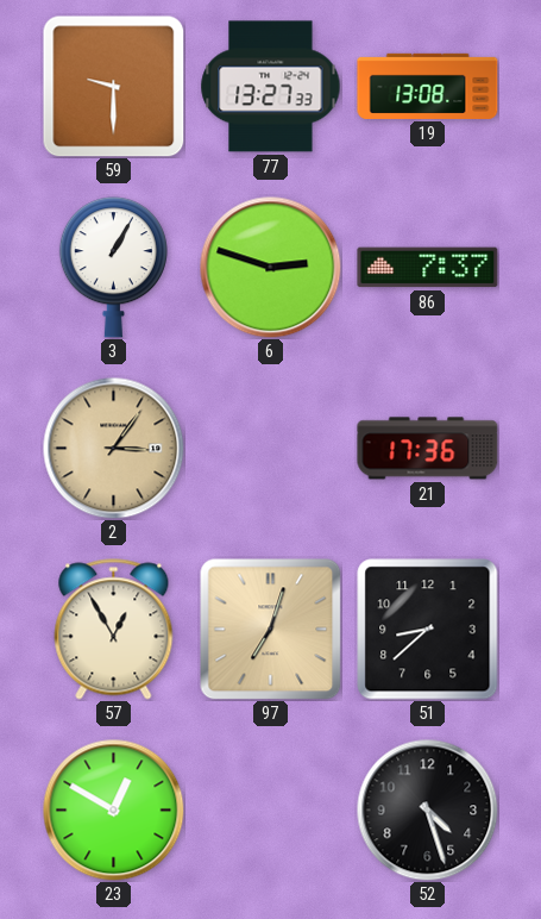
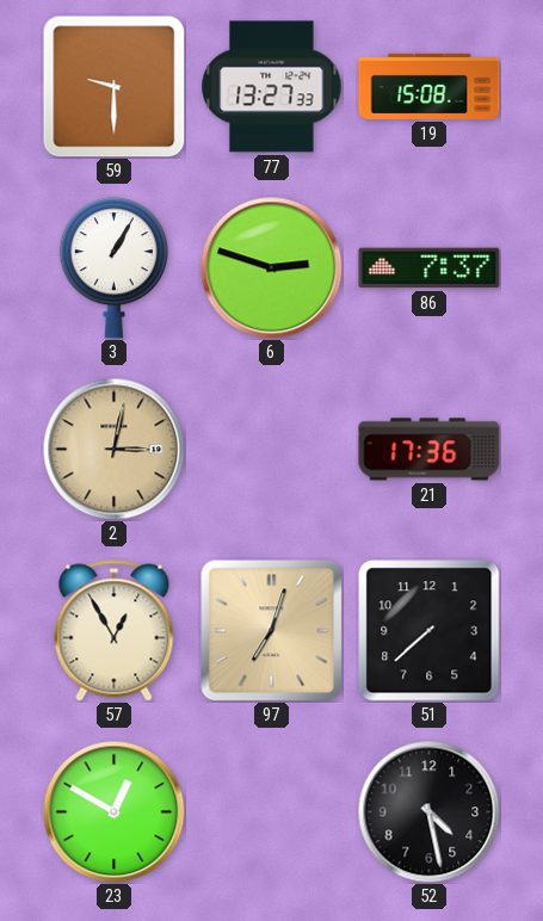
19: 13:08 -> 15:08
2: 3:06 -> 3:02
51: 8:38 -> 7:38
52: 4:27 -> 4:28
